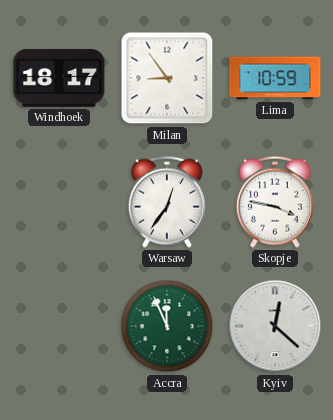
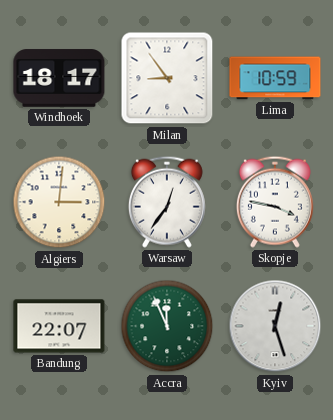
Algiers: none -> 3:01
Bandung: none -> 22:07
Kyiv: 12:22 -> 12:27
